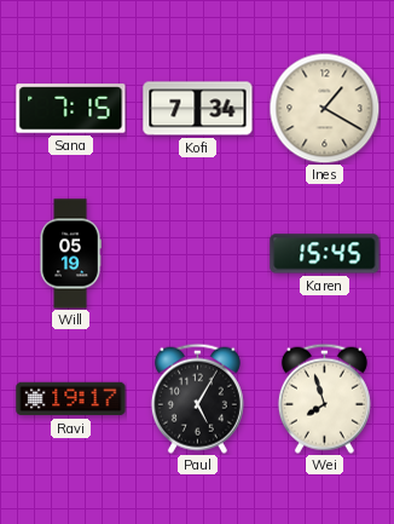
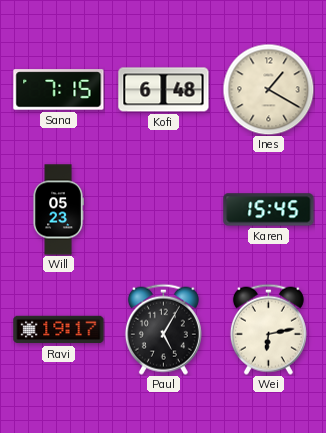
Kofi: 7:34 -> 6:48
Will: 05:19 -> 05:23
Wei: 7:57 -> 6:13
